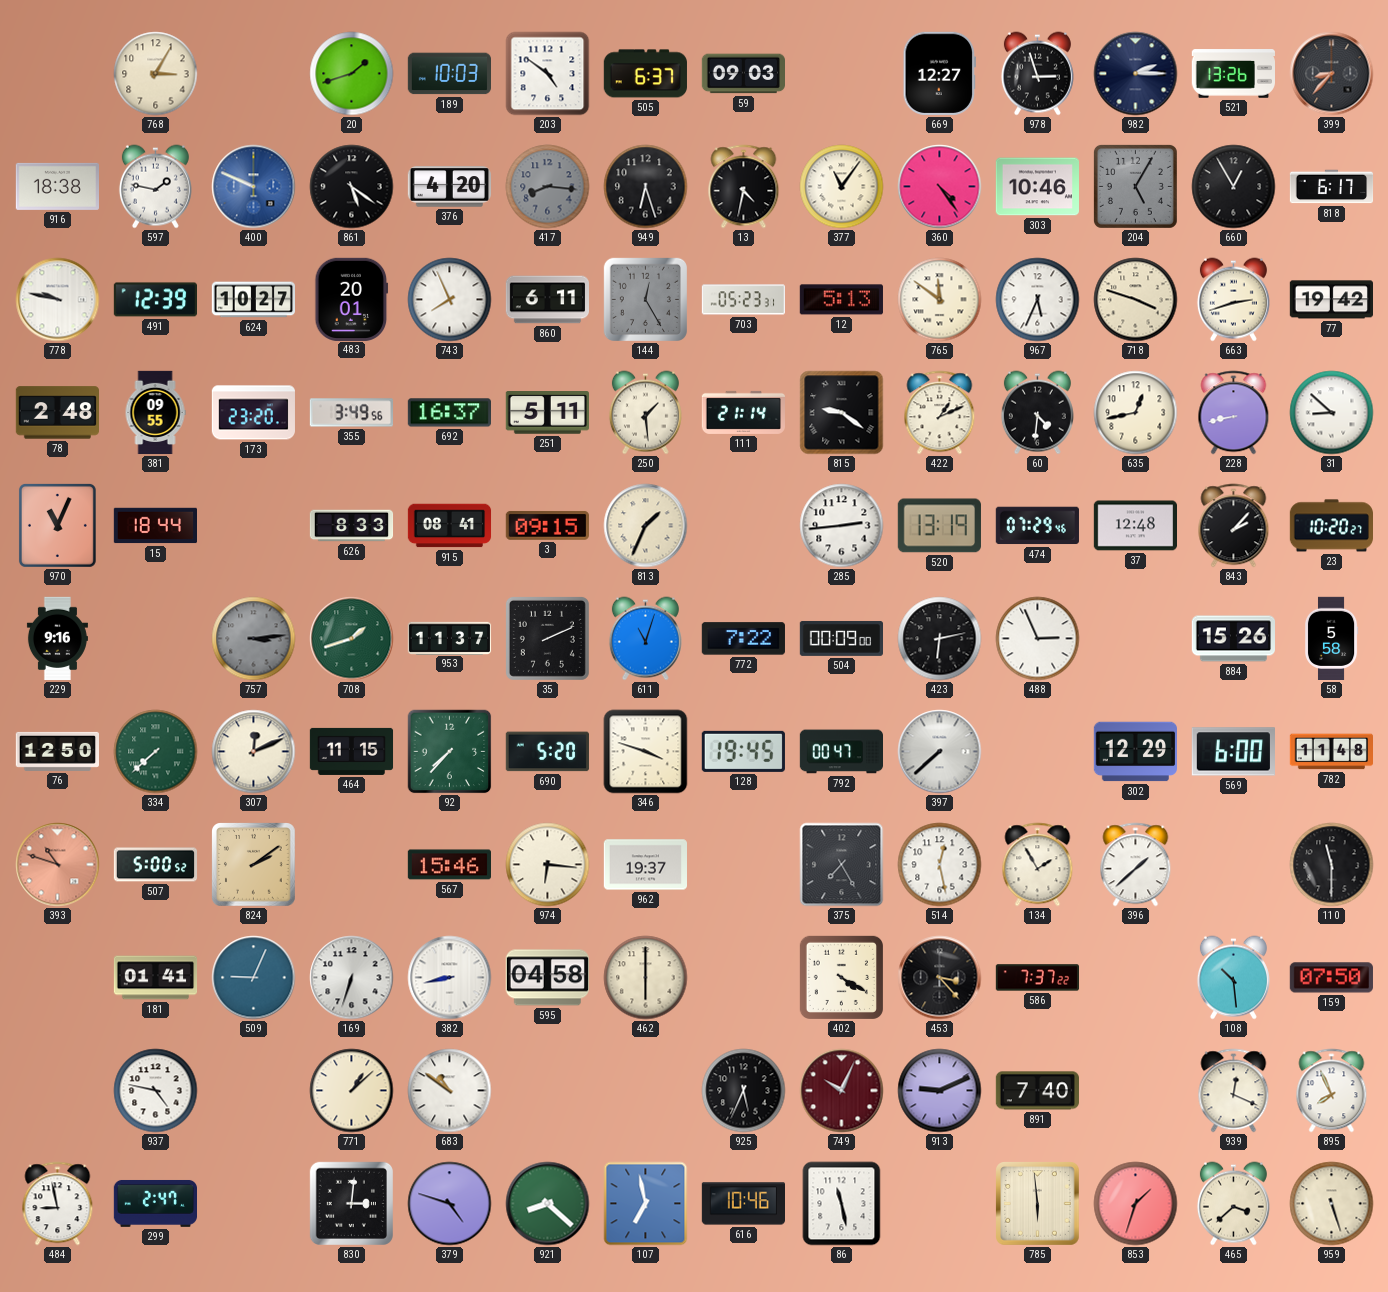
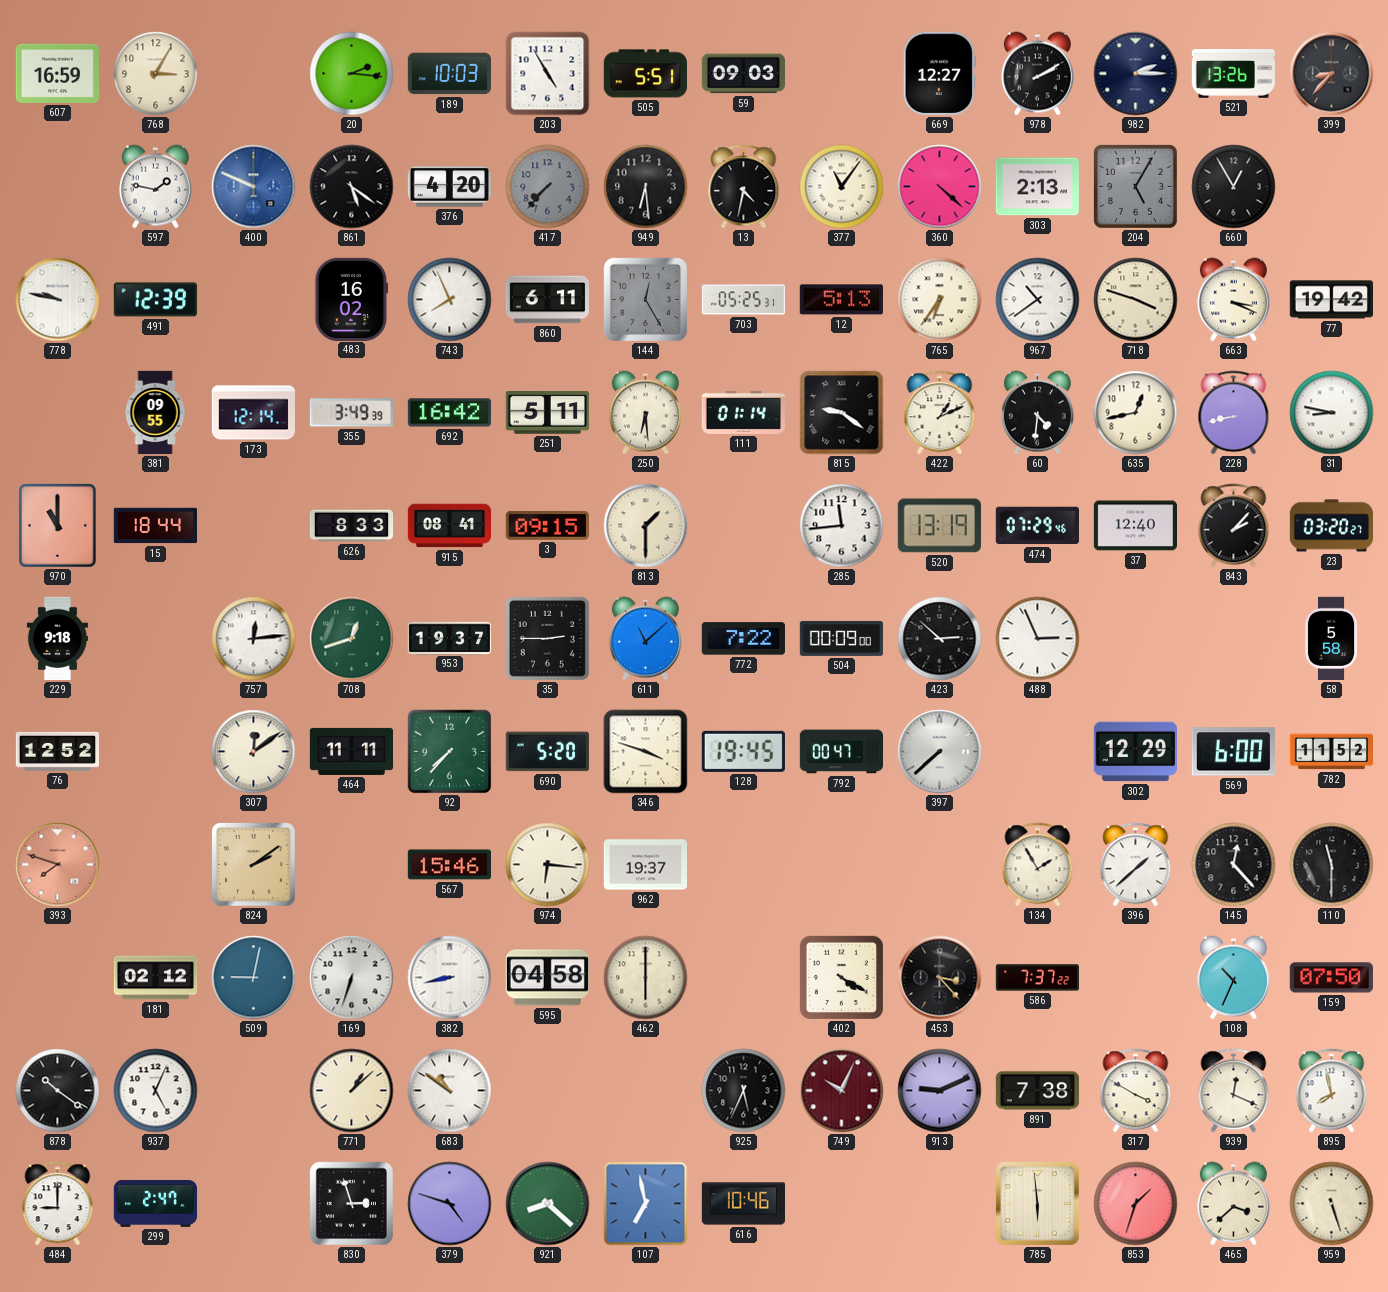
607: none -> 16:59
20: 1:42 -> 2:16
203: 4:51 -> 4:55
505: 6:37 -> 5:51
978: 2:57 -> 2:10
916: 18:38 -> none
417: 8:16 -> 7:37
949: 6:27 -> 6:29
360: 4:24 -> 4:22
303: 10:46 -> 2:13
818: 6:17 -> none
624: 10:27 -> none
483: 20:01 -> 16:02
703: 05:23 -> 05:25
765: 11:51 -> 6:36
967: 5:34 -> 10:39
663: 2:42 -> 3:19
78: 2:48 -> none
173: 23:20 -> 12:14
355: 3:49:56 -> 3:49:39
692: 16:37 -> 16:42
250: 1:29 -> 6:29
111: 21:14 -> 01:14
31: 8:52 -> 8:47
970: 11:04 -> 11:00
813: 1:34 -> 1:30
285: 2:44 -> 11:44
37: 12:48 -> 12:40
23: 10:20 -> 03:20
229: 9:16 -> 9:18
757: 3:14 -> 12:14
757 dial: grey -> white
708: 1:42 -> 12:42
953: 11:37 -> 19:37
35: 2:11 -> 2:45
611: 11:03 -> 11:08
423: 6:13 -> 2:52
884: 15:26 -> none
76: 12:50 -> 12:52
334: 7:38 -> none
307: 12:11 -> 12:09
464: 11:15 -> 11:11
782: 11:48 -> 11:52
393: 10:48 -> 7:48
507: 5:00 -> none
375: 7:25 -> none
514: 12:28 -> none
145: none -> 12:23
181: 01:41 -> 02:12
509: 9:04 -> 9:02
108: 10:29 -> 10:34
878: none -> 10:21
937: 4:47 -> 5:04
891: 7:40 -> 7:38
317: none -> 3:50
895: 7:56 -> 7:58
484: 8:58 -> 9:00
830: 3:01 -> 2:57
86: 11:28 -> none
